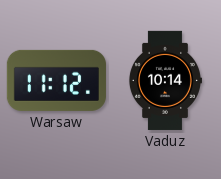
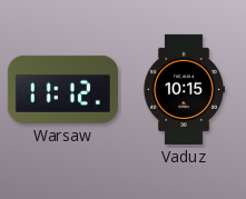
Vaduz: 10:14 -> 10:15
